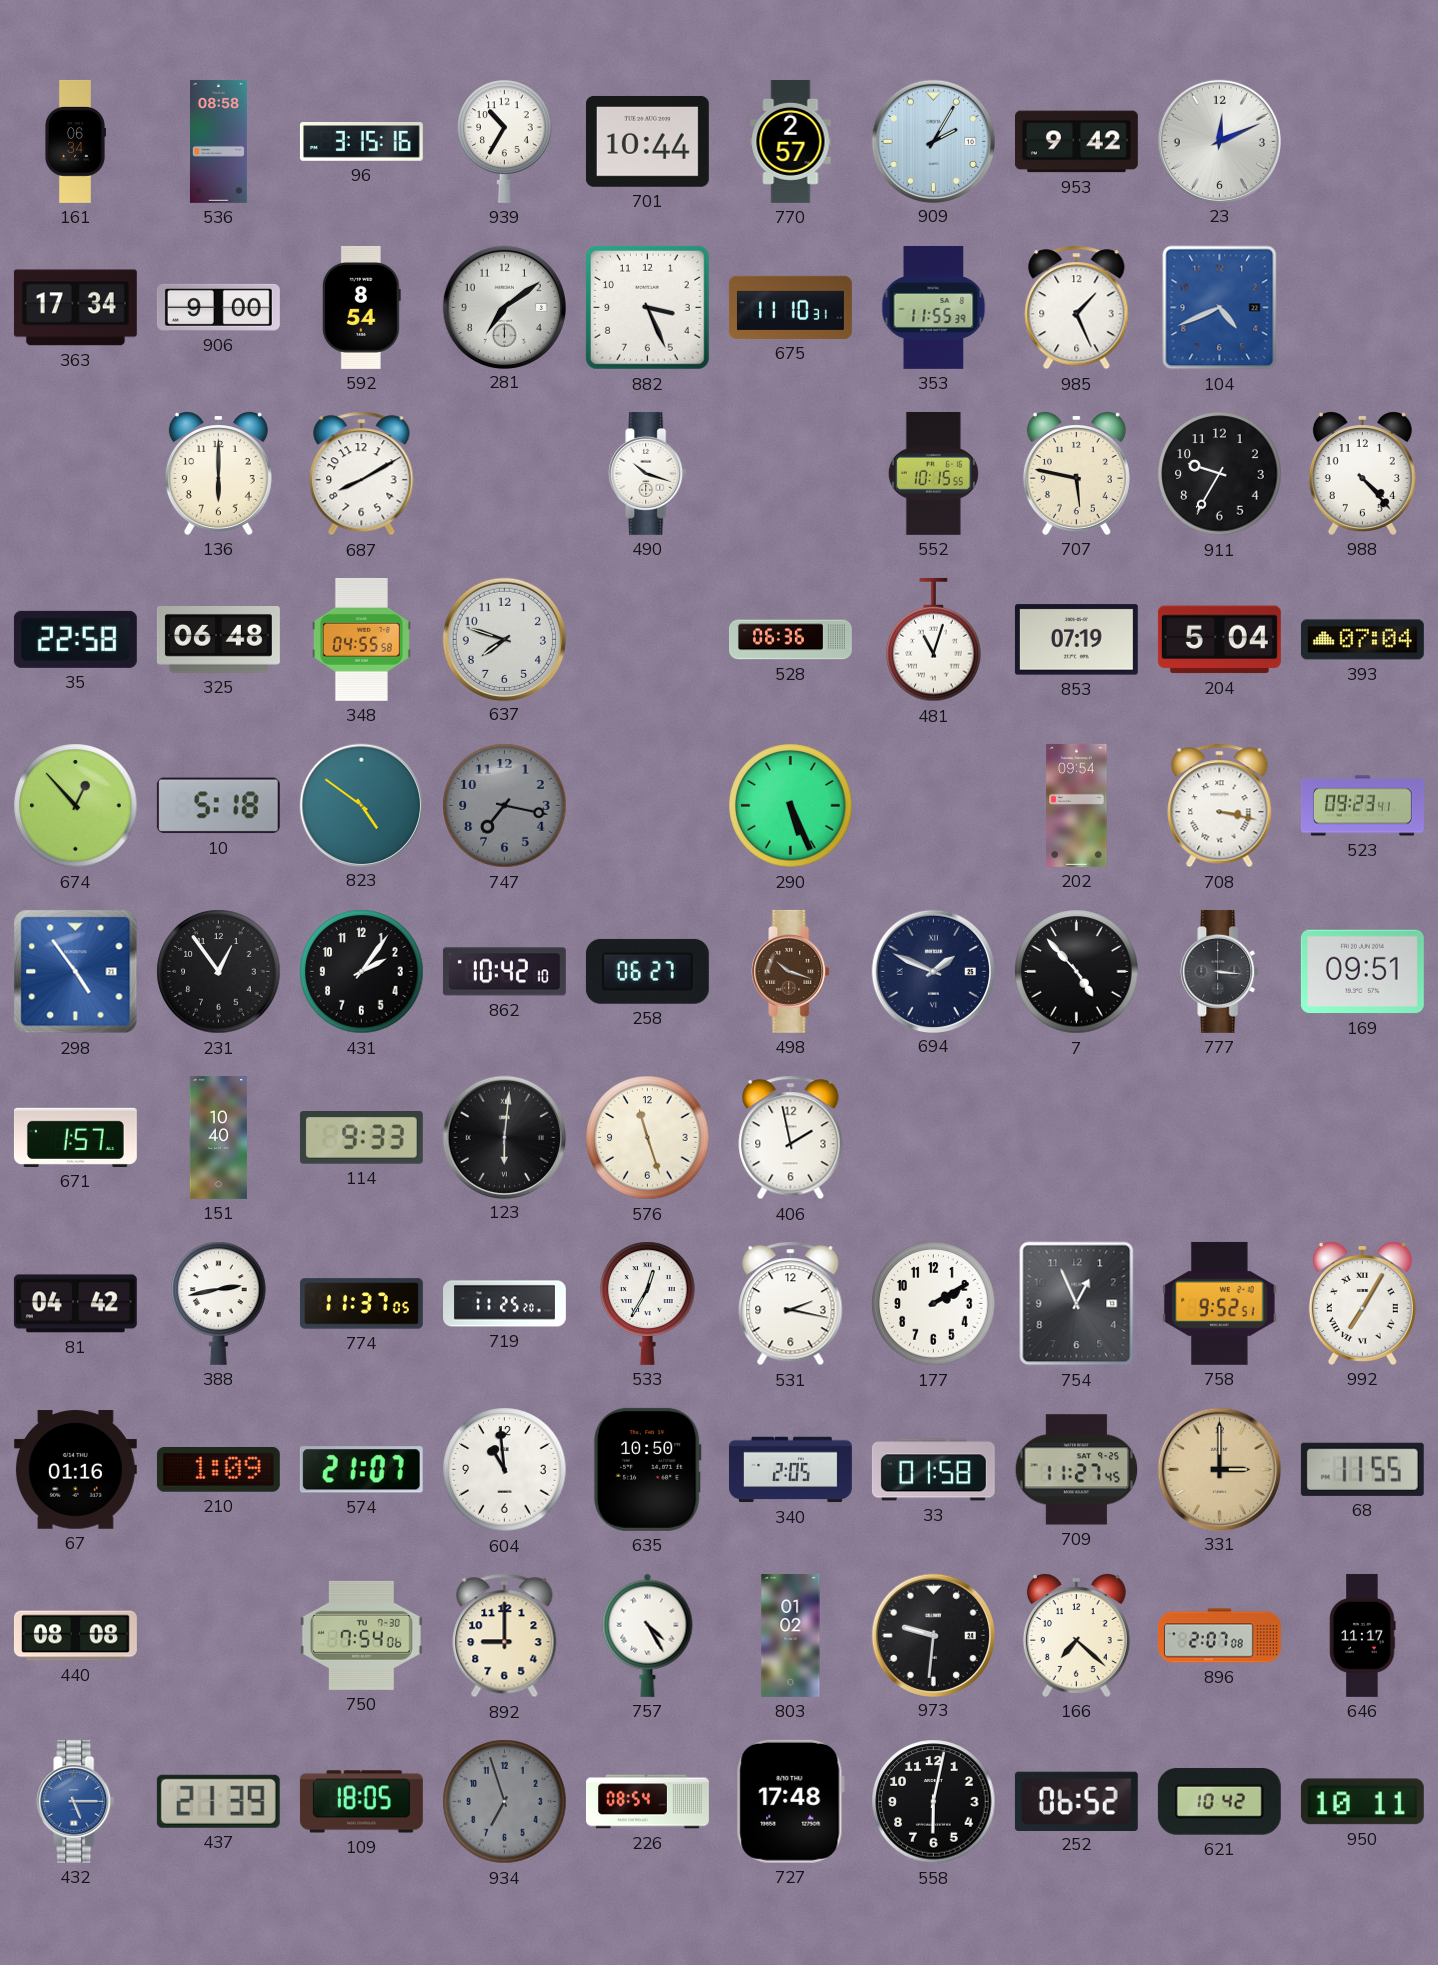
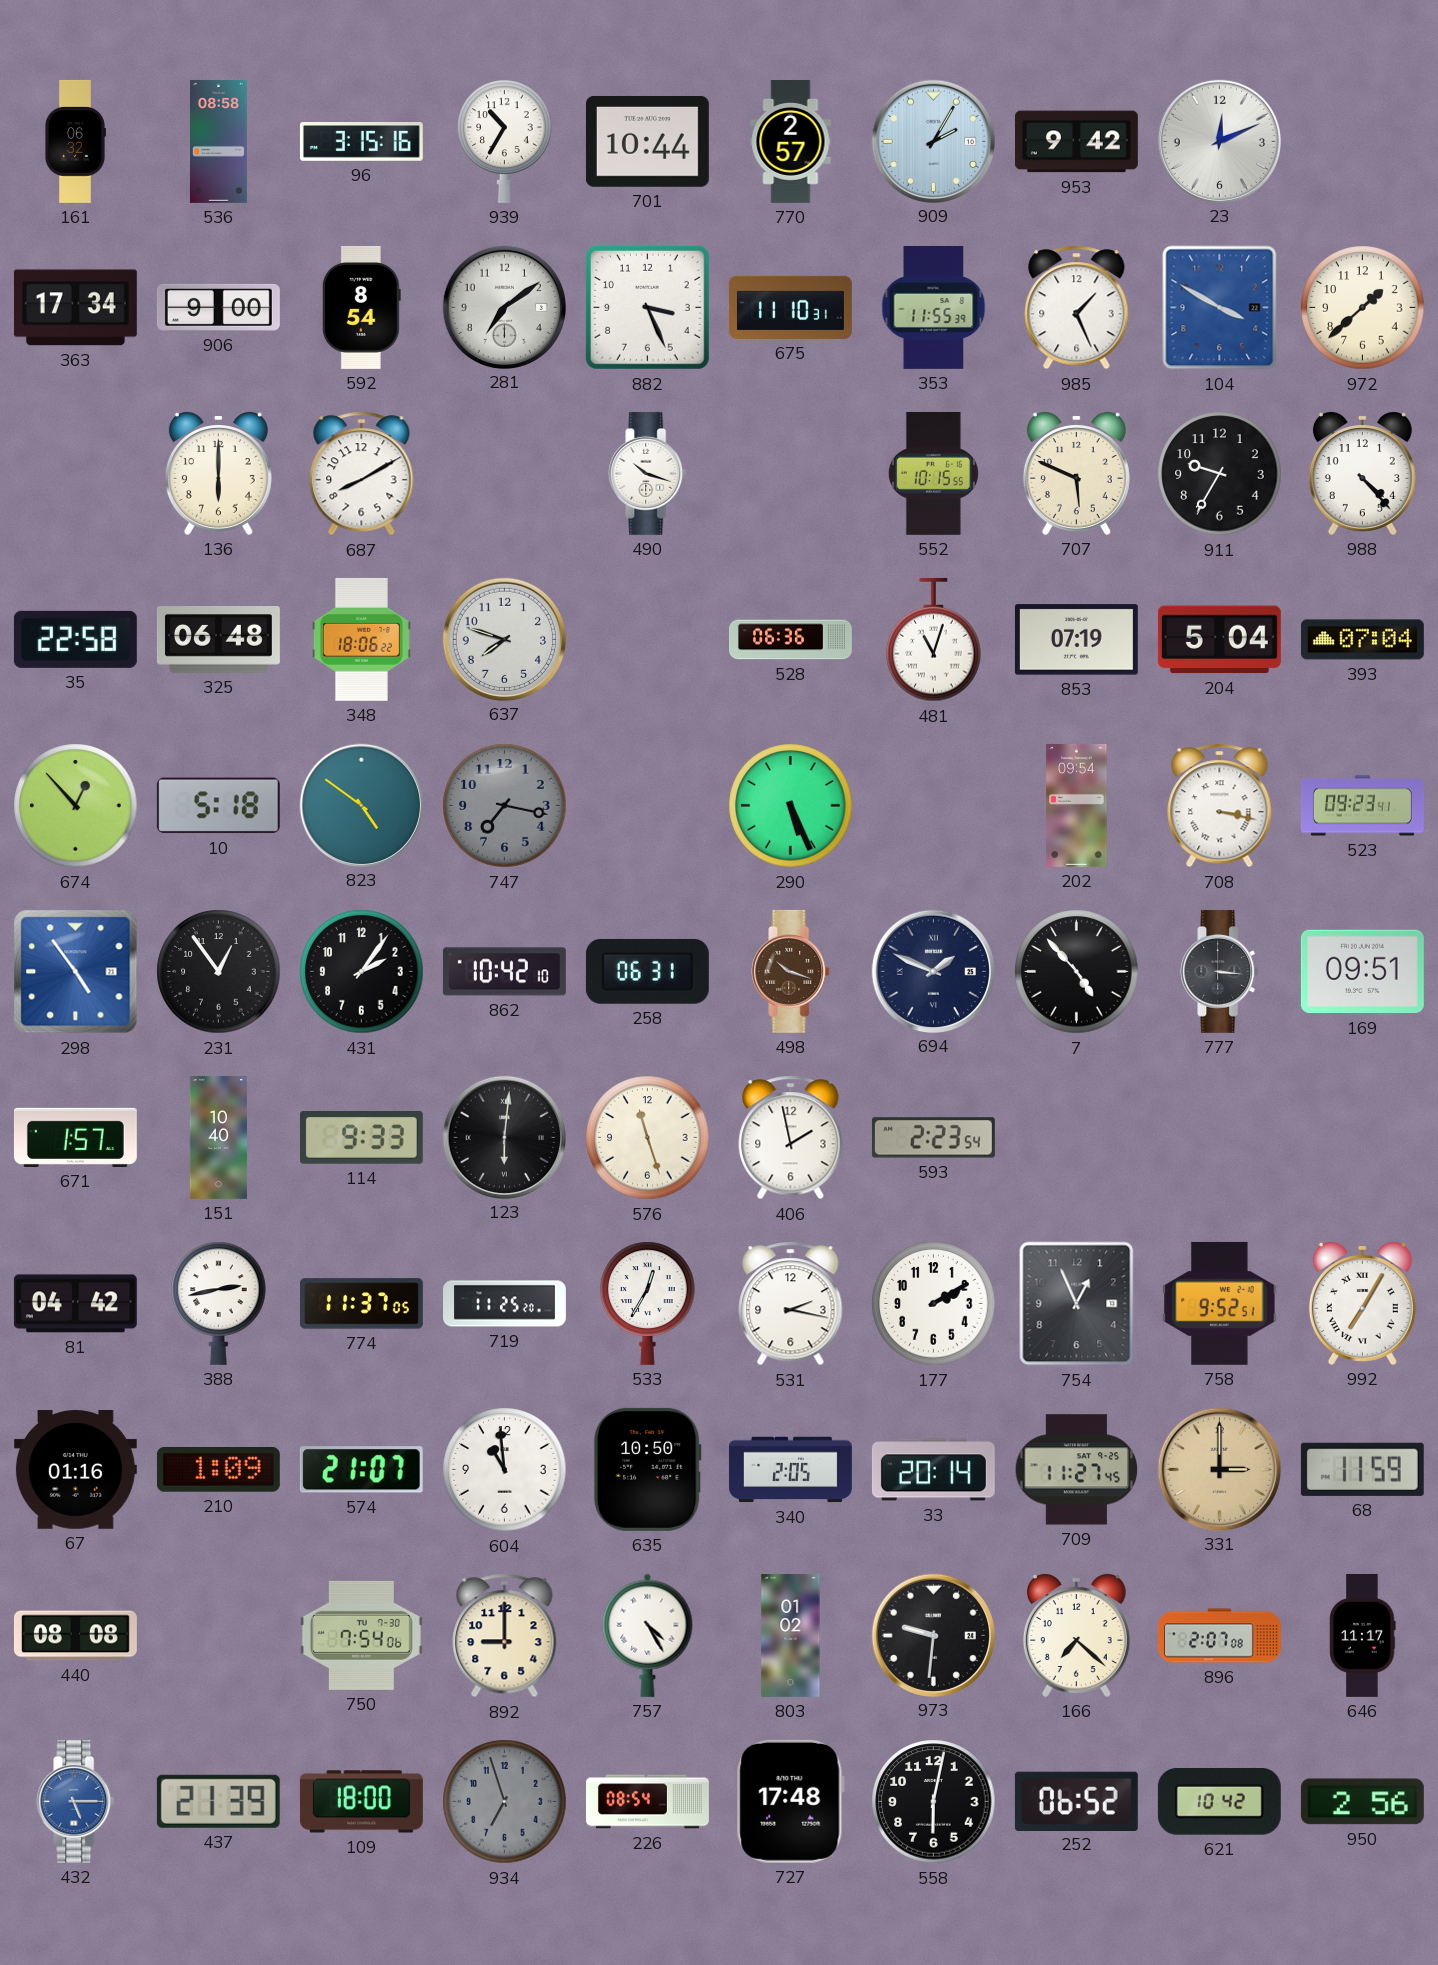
161: 06:34 -> 06:32
104: 4:41 -> 3:50
972: none -> 1:38
707: 5:47 -> 5:49
348: 04:55 -> 18:06
258: 06:27 -> 06:31
593: none -> 2:23
33: 01:58 -> 20:14
68: 11:55 -> 11:59
109: 18:05 -> 18:00
950: 10:11 -> 2:56
